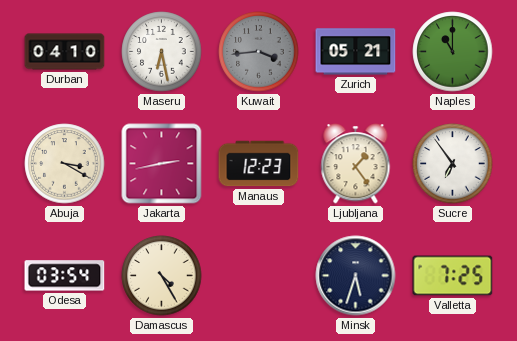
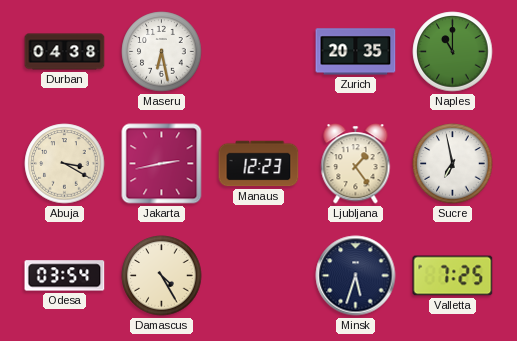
Durban: 04:10 -> 04:38
Kuwait: 3:44 -> none
Zurich: 05:21 -> 20:35
Sucre: 6:54 -> 6:58
